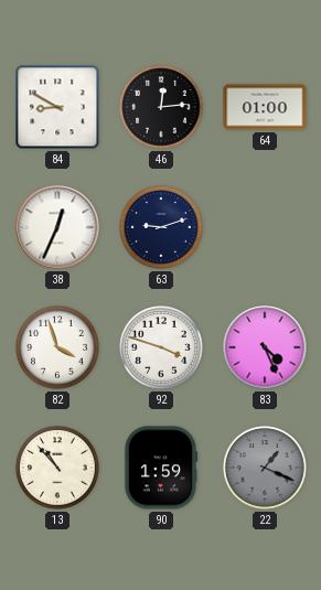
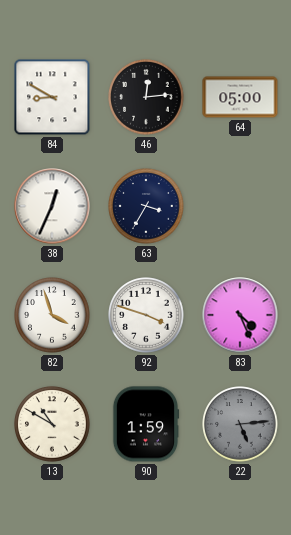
64: 01:00 -> 05:00
63: 9:12 -> 3:35
13: 10:53 -> 10:50
22: 1:19 -> 5:14
